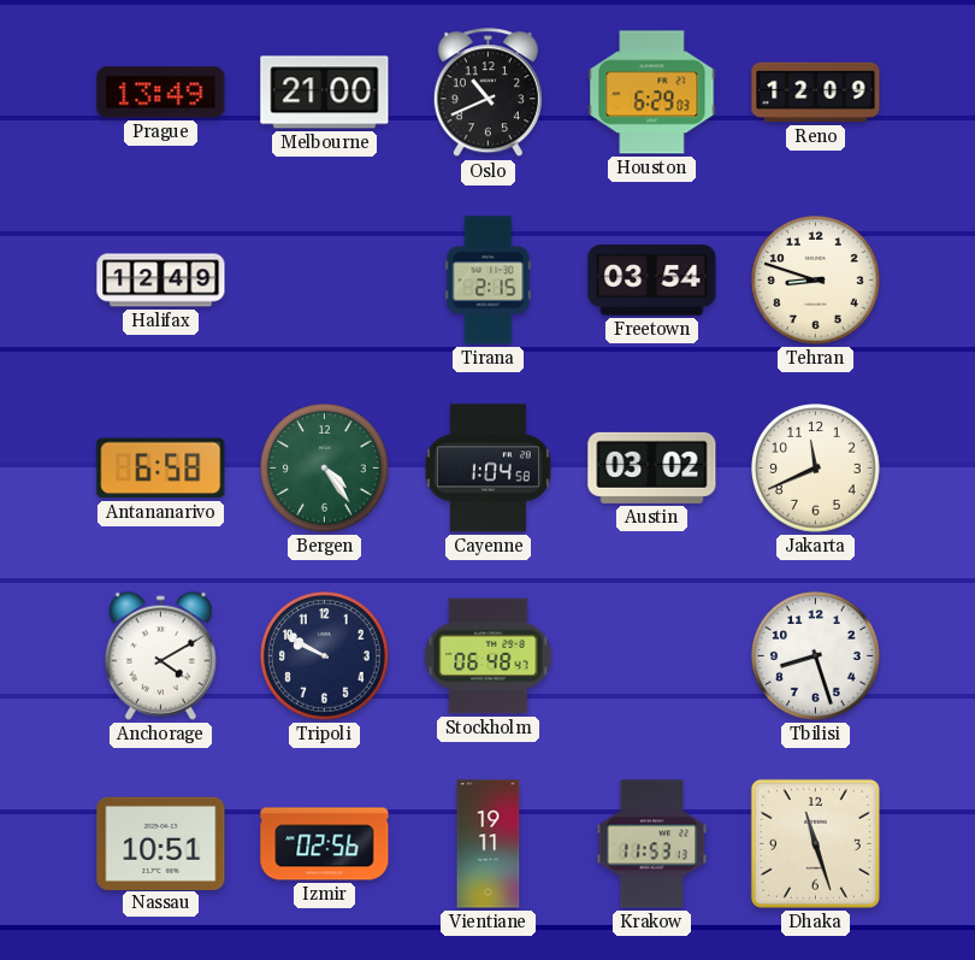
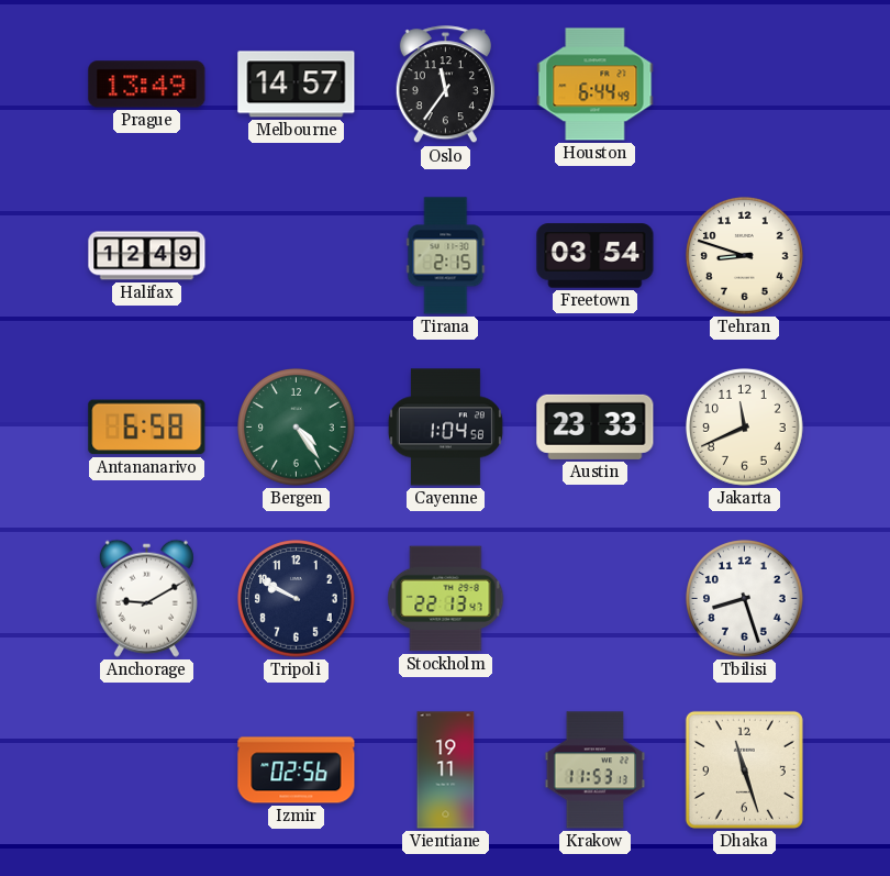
Melbourne: 21:00 -> 14:57
Oslo: 10:41 -> 11:36
Houston: 6:29 -> 6:44
Reno: 12:09 -> none
Austin: 03:02 -> 23:33
Anchorage: 4:10 -> 9:10
Stockholm: 06:48 -> 22:13
Nassau: 10:51 -> none
